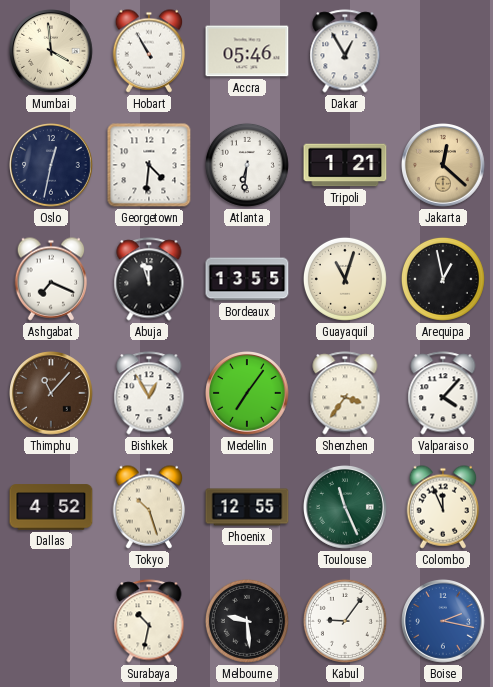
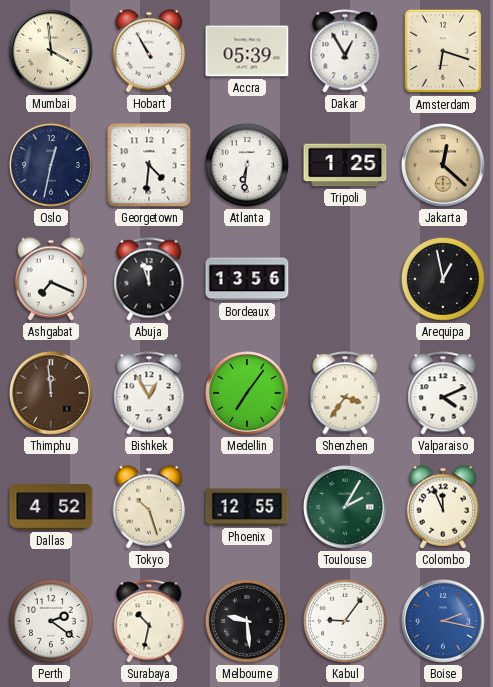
Accra: 05:46 -> 05:39
Amsterdam: none -> 6:18
Tripoli: 1:21 -> 1:25
Bordeaux: 13:55 -> 13:56
Guayaquil: 11:03 -> none
Thimphu: 11:07 -> 11:59
Valparaiso: 4:07 -> 4:11
Toulouse: 11:26 -> 2:05
Perth: none -> 2:21
